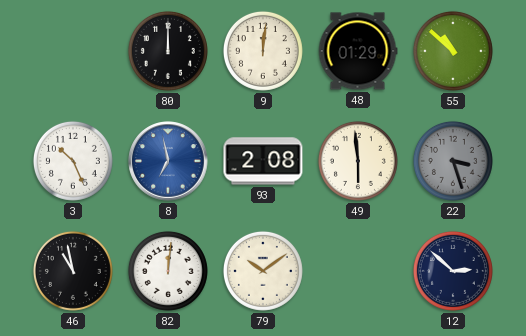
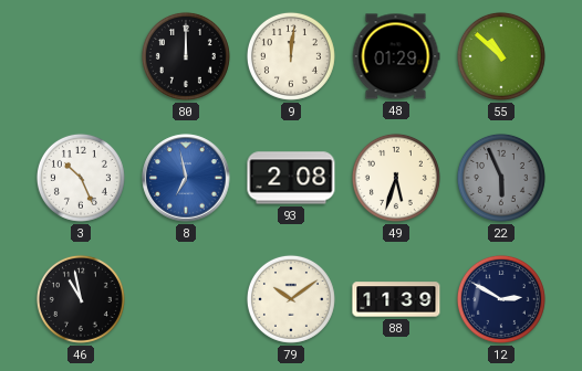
49: 5:59 -> 5:33
22: 3:27 -> 5:56
82: 12:01 -> none
88: none -> 11:39
12: 2:52 -> 2:50
